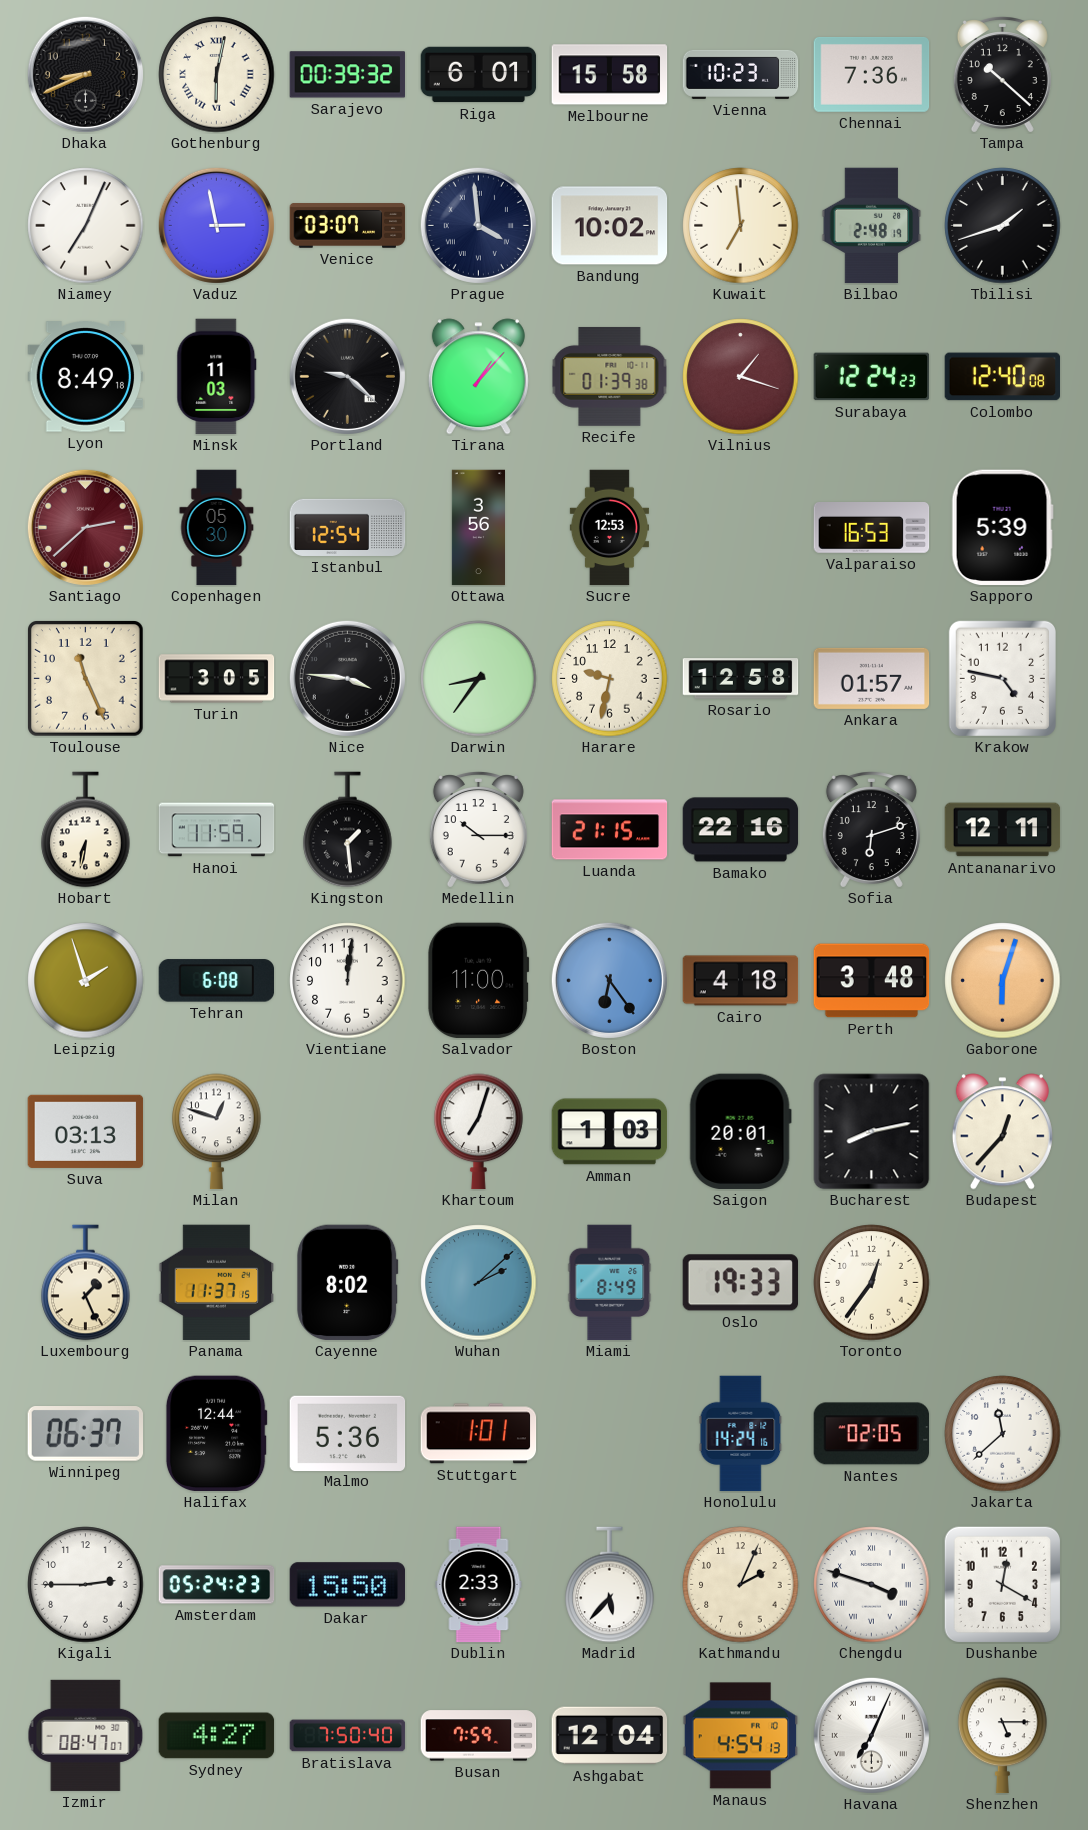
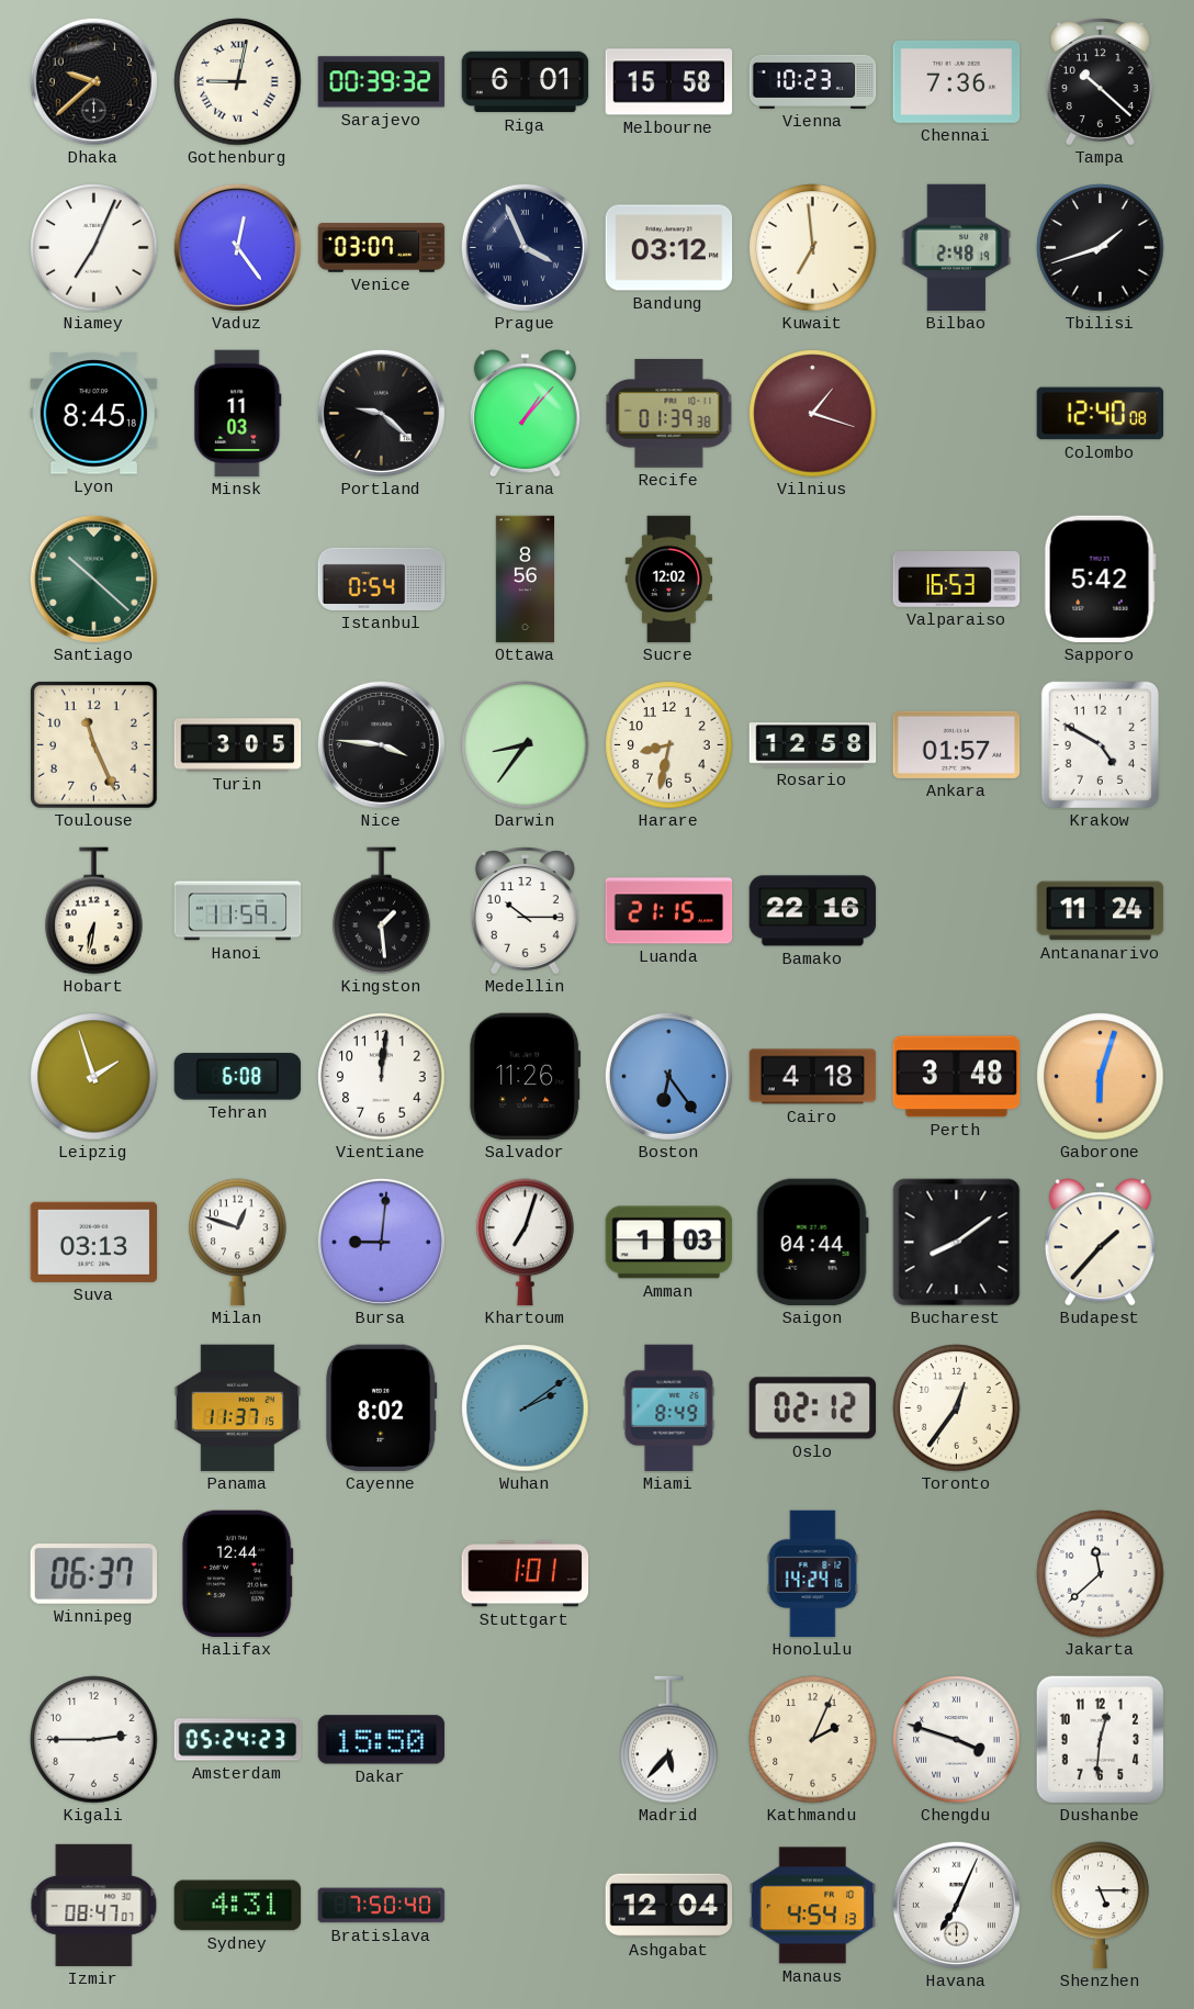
Dhaka: 8:41 -> 9:38
Gothenburg: 6:02 -> 9:02
Vaduz: 2:58 -> 12:24
Prague: 3:59 -> 3:56
Bandung: 10:02 -> 03:12
Lyon: 8:49 -> 8:45
Surabaya: 12:24 -> none
Santiago: 2:38 -> 10:22
Santiago dial: burgundy -> green
Copenhagen: 05:30 -> none
Istanbul: 12:54 -> 0:54
Ottawa: 3:56 -> 8:56
Sucre: 12:53 -> 12:02
Sapporo: 5:39 -> 5:42
Harare: 9:32 -> 8:32
Krakow: 4:47 -> 4:50
Sofia: 6:12 -> none
Antananarivo: 12:11 -> 11:24
Salvador: 11:00 -> 11:26
Bursa: none -> 9:01
Saigon: 20:01 -> 04:44
Bucharest: 8:13 -> 8:09
Budapest: 12:37 -> 1:37
Luxembourg: 1:26 -> none
Wuhan: 2:08 -> 2:09
Oslo: 19:33 -> 02:12
Malmo: 5:36 -> none
Nantes: 02:05 -> none
Dublin: 2:33 -> none
Dushanbe: 12:20 -> 12:31
Sydney: 4:27 -> 4:31
Busan: 7:59 -> none
